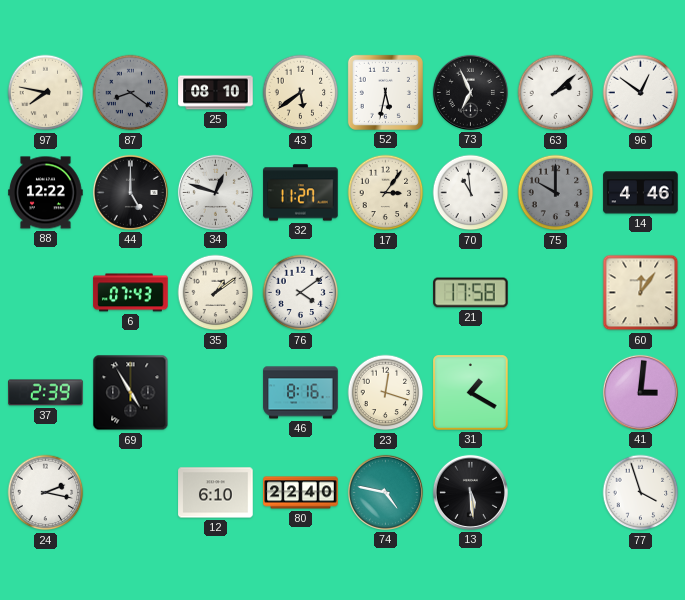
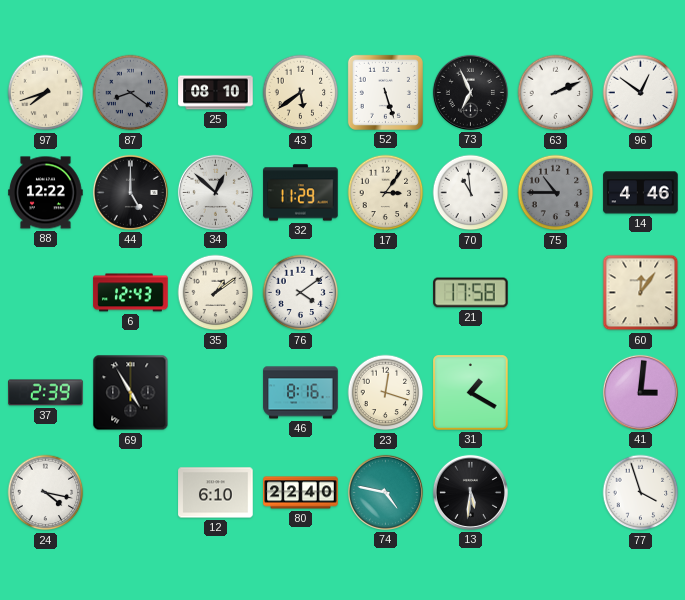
97: 7:47 -> 7:42
52: 5:32 -> 5:27
63: 2:08 -> 2:11
34: 12:48 -> 12:52
32: 11:27 -> 11:29
75: 10:00 -> 10:45
6: 07:43 -> 12:43
24: 2:17 -> 4:17
13: 5:29 -> 5:31
